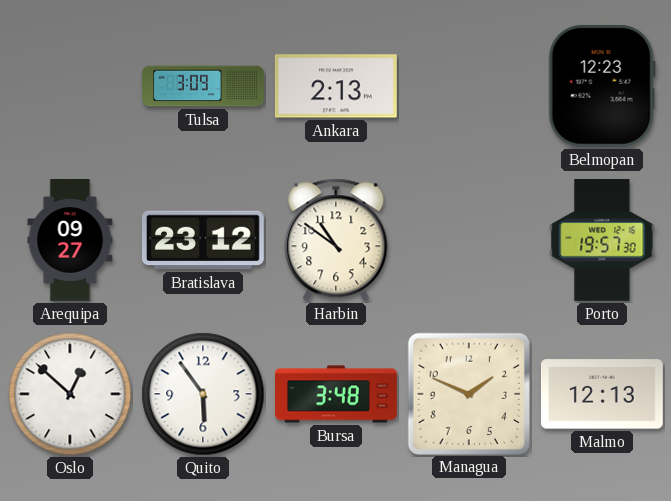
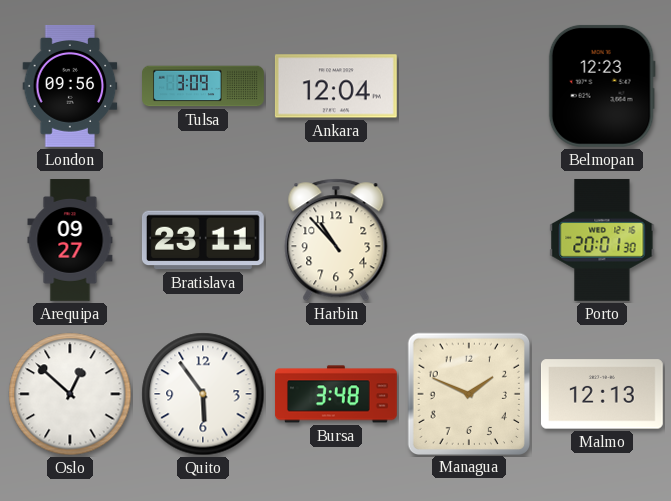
London: none -> 09:56
Ankara: 2:13 -> 12:04
Bratislava: 23:12 -> 23:11
Harbin: 10:51 -> 10:53
Porto: 19:57 -> 20:01
